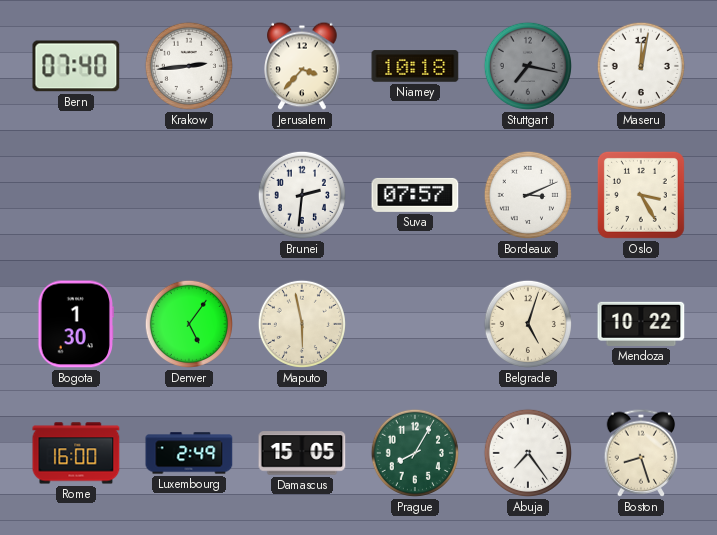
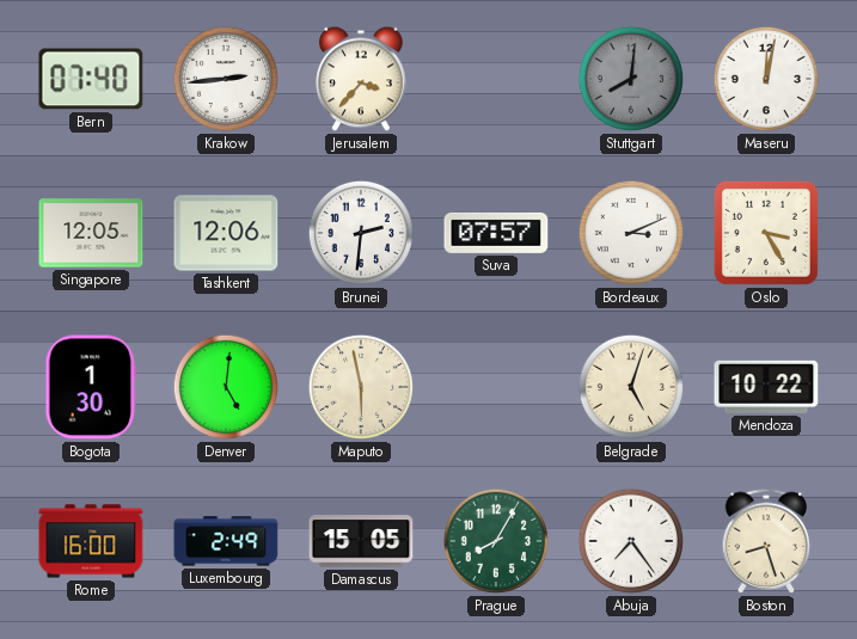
Niamey: 10:18 -> none
Stuttgart: 7:17 -> 8:01
Singapore: none -> 12:05
Tashkent: none -> 12:06
Denver: 5:06 -> 5:01
